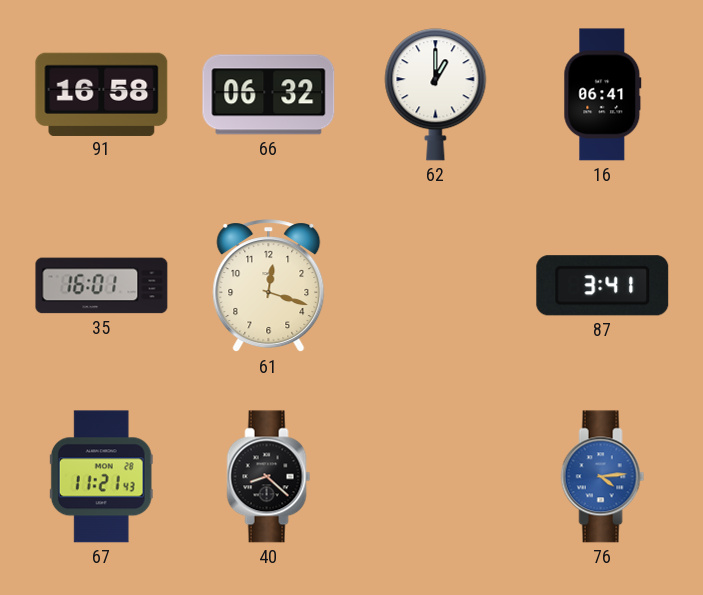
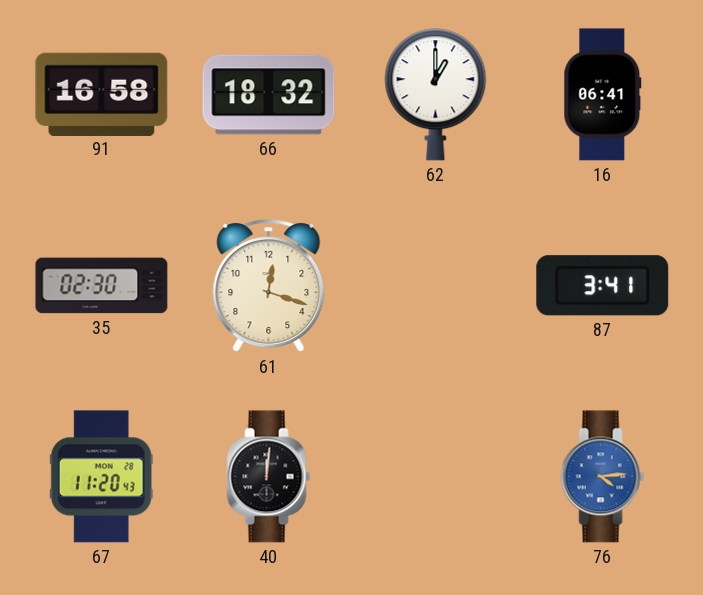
66: 06:32 -> 18:32
35: 16:01 -> 02:30
67: 11:21 -> 11:20
40: 8:22 -> 12:01
